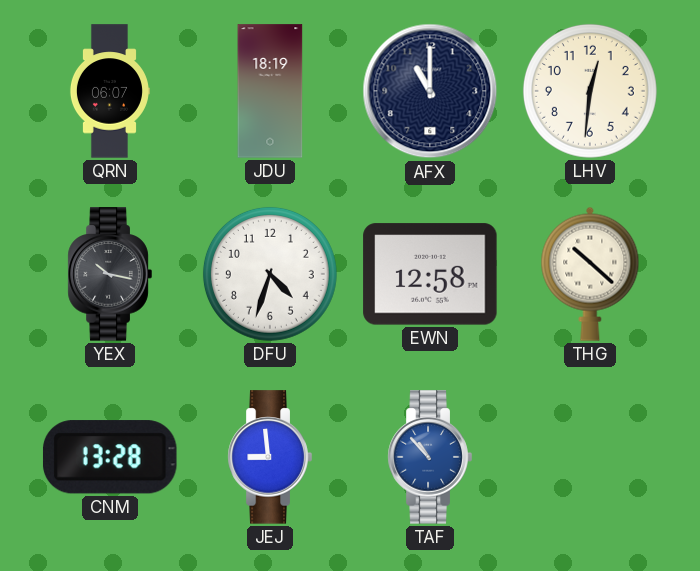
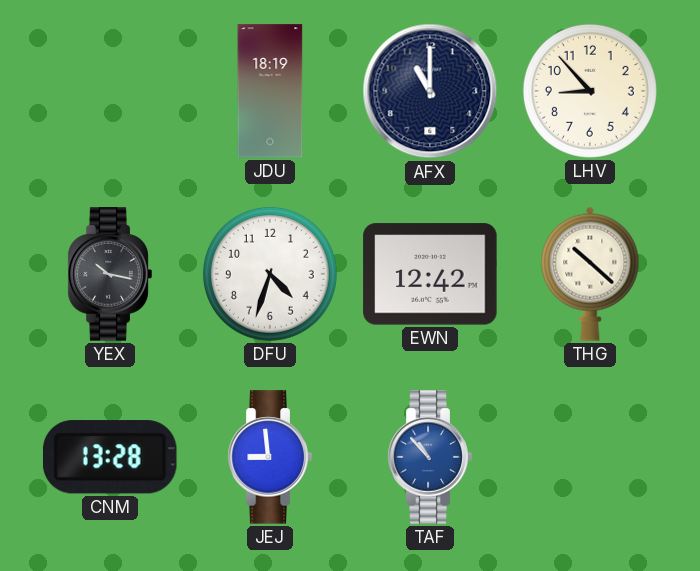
QRN: 06:07 -> none
LHV: 12:31 -> 8:53
EWN: 12:58 -> 12:42
